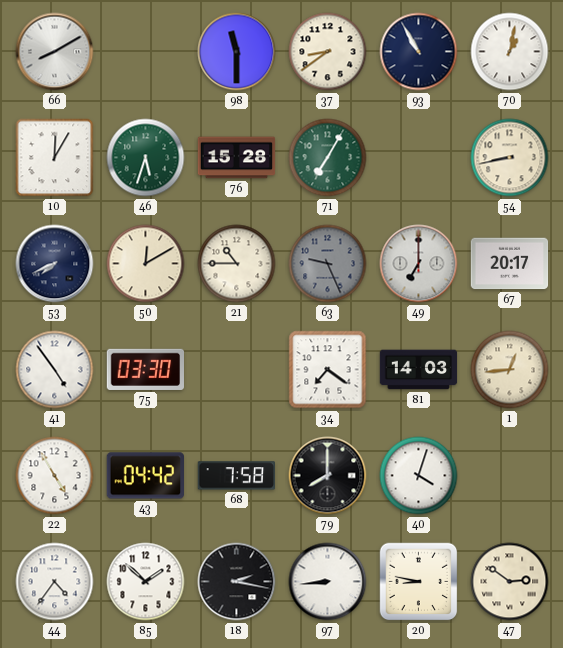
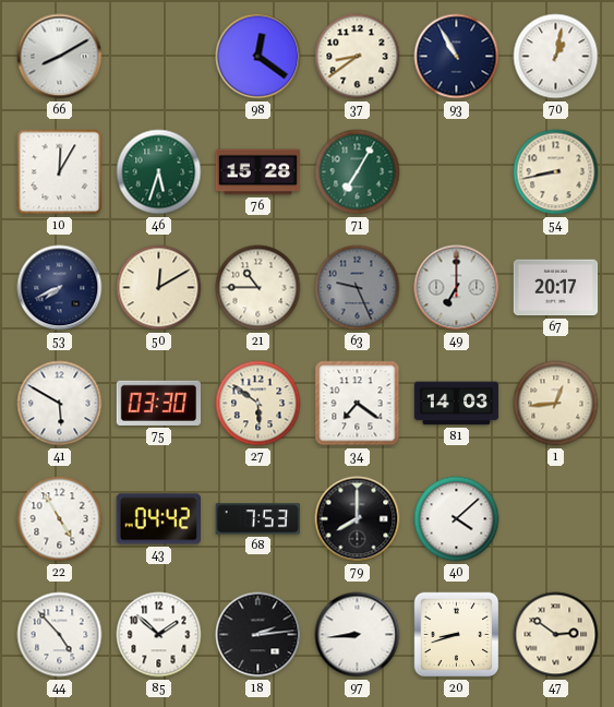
98: 11:30 -> 12:21
41: 4:54 -> 5:50
27: none -> 5:51
68: 7:58 -> 7:53
40: 4:03 -> 4:08
44: 4:36 -> 4:53
18: 2:17 -> 2:14
20: 8:47 -> 8:42
